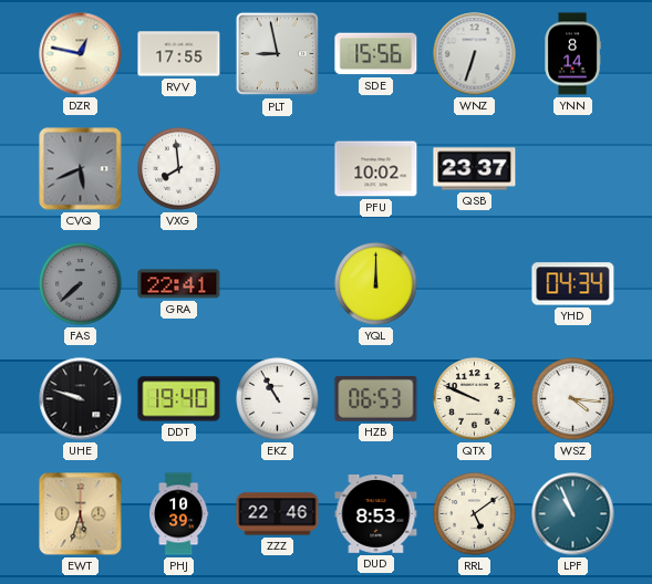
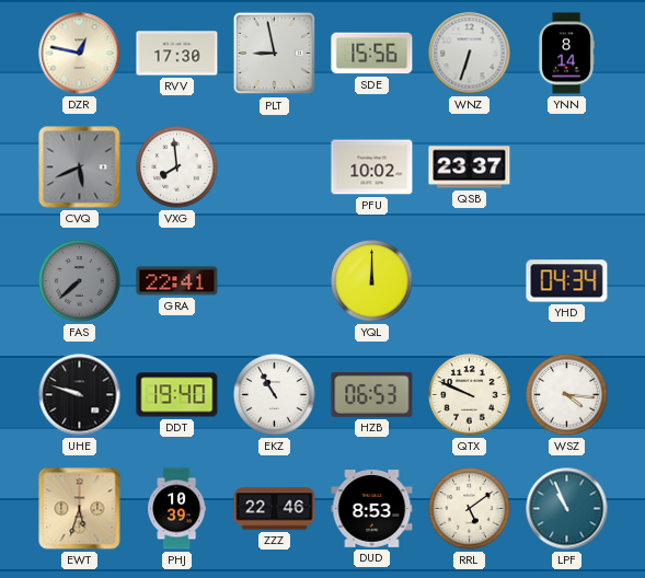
RVV: 17:55 -> 17:30
